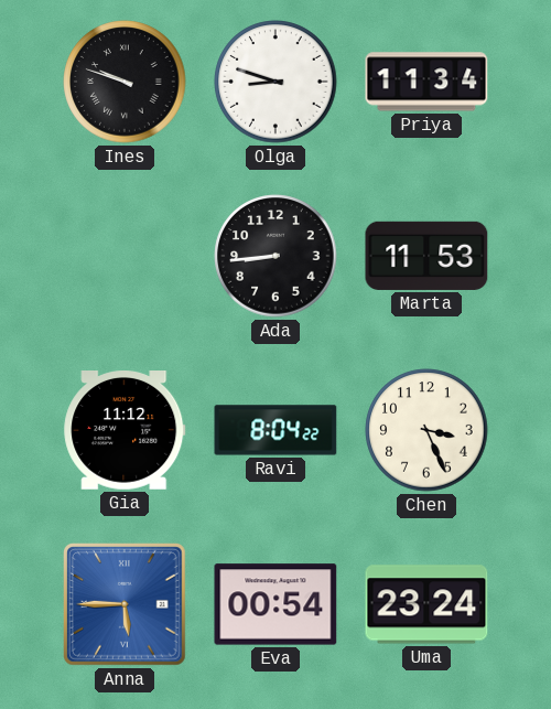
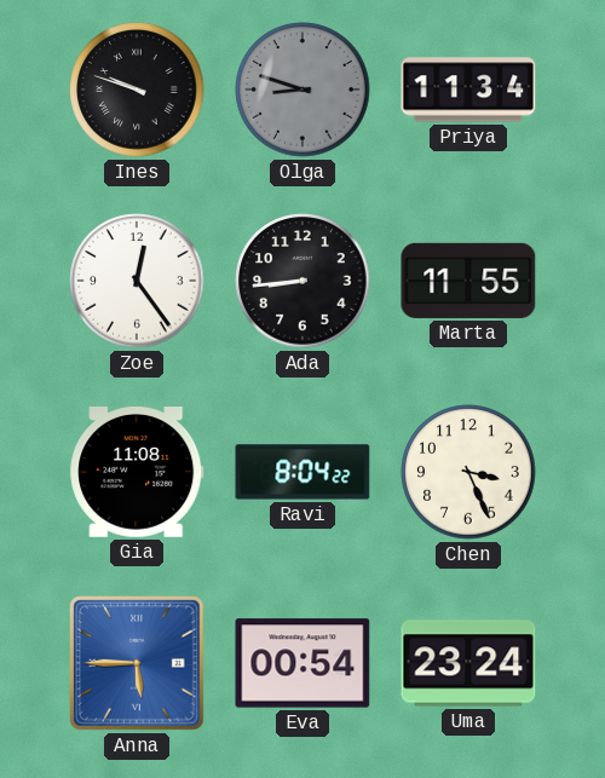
Olga dial: white -> grey
Zoe: none -> 12:24
Marta: 11:53 -> 11:55
Gia: 11:12 -> 11:08
